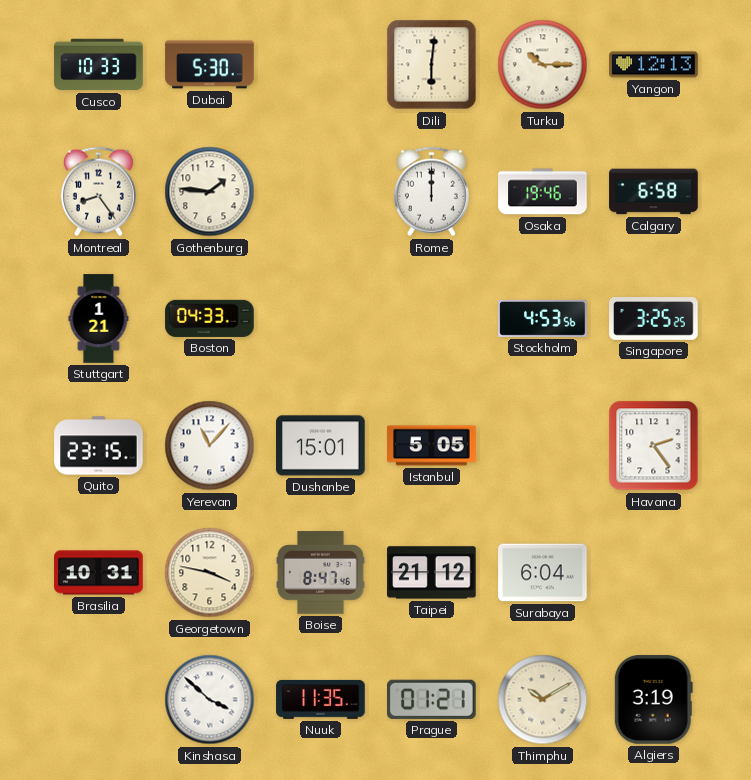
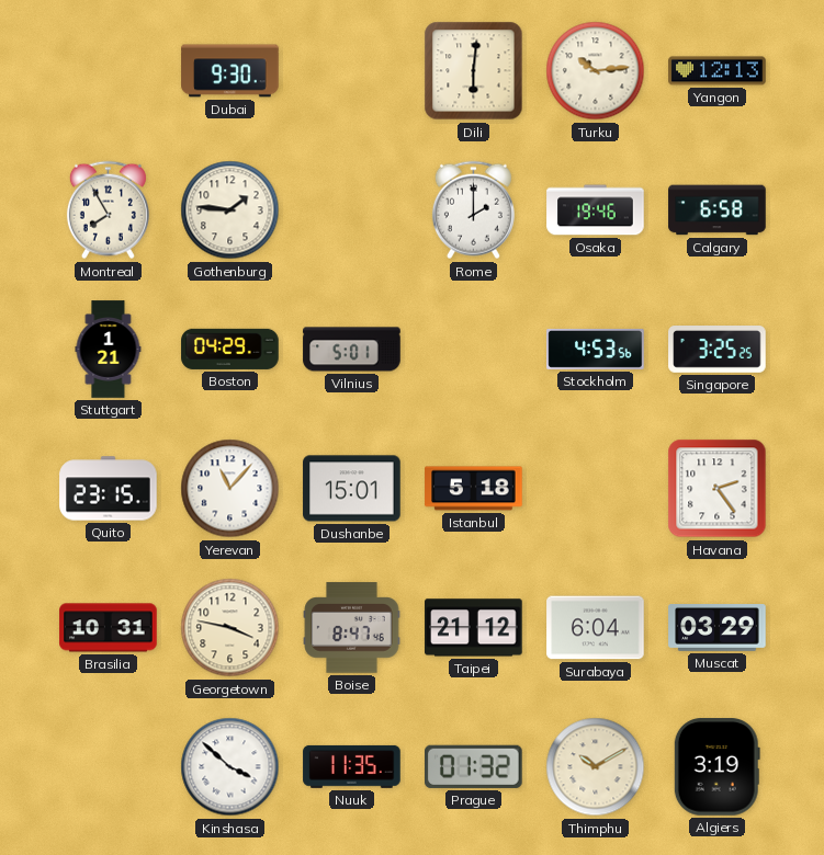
Cusco: 10:33 -> none
Dubai: 5:30 -> 9:30
Turku: 10:15 -> 10:14
Montreal: 8:24 -> 7:55
Rome: 12:00 -> 2:00
Boston: 04:33 -> 04:29
Vilnius: none -> 5:01
Istanbul: 5:05 -> 5:18
Muscat: none -> 03:29
Prague: 01:21 -> 01:32
